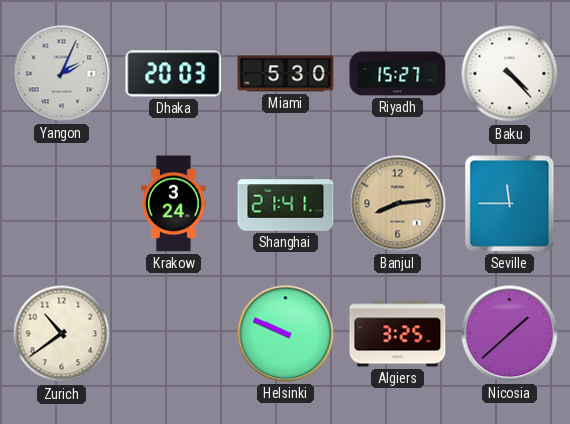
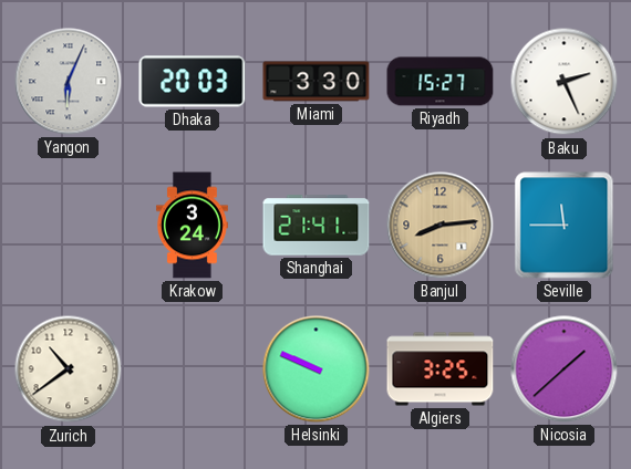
Yangon: 2:04 -> 6:04
Miami: 5:30 -> 3:30
Baku: 4:23 -> 2:26
